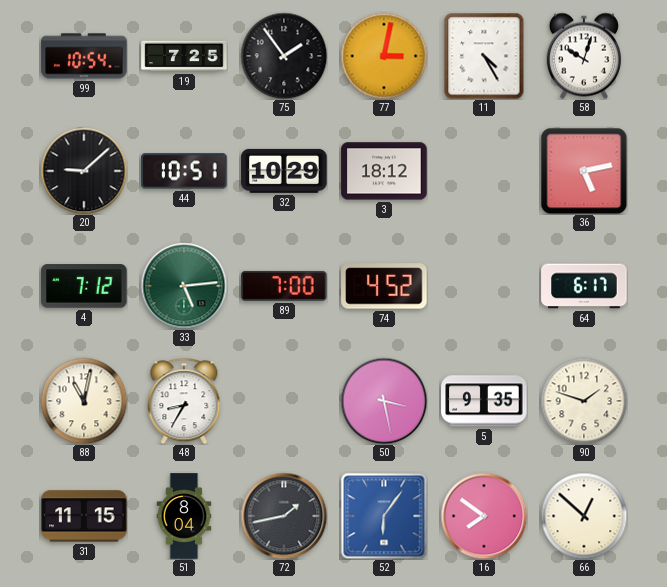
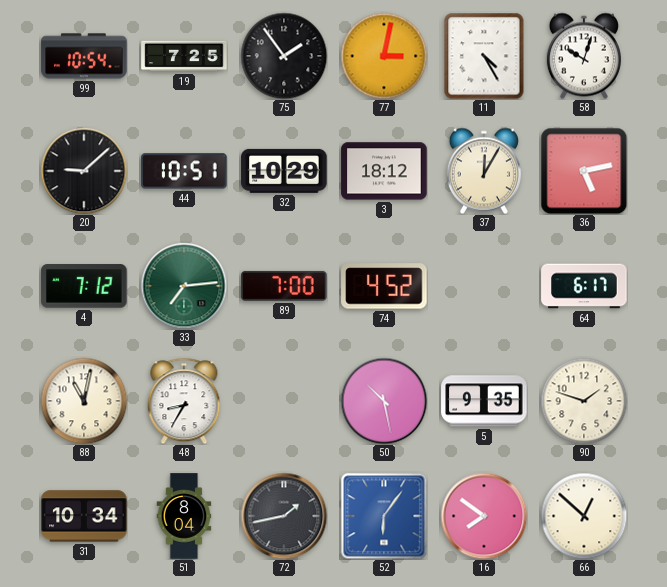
37: none -> 12:05
33: 5:14 -> 7:14
50: 3:28 -> 10:28
31: 11:15 -> 10:34
